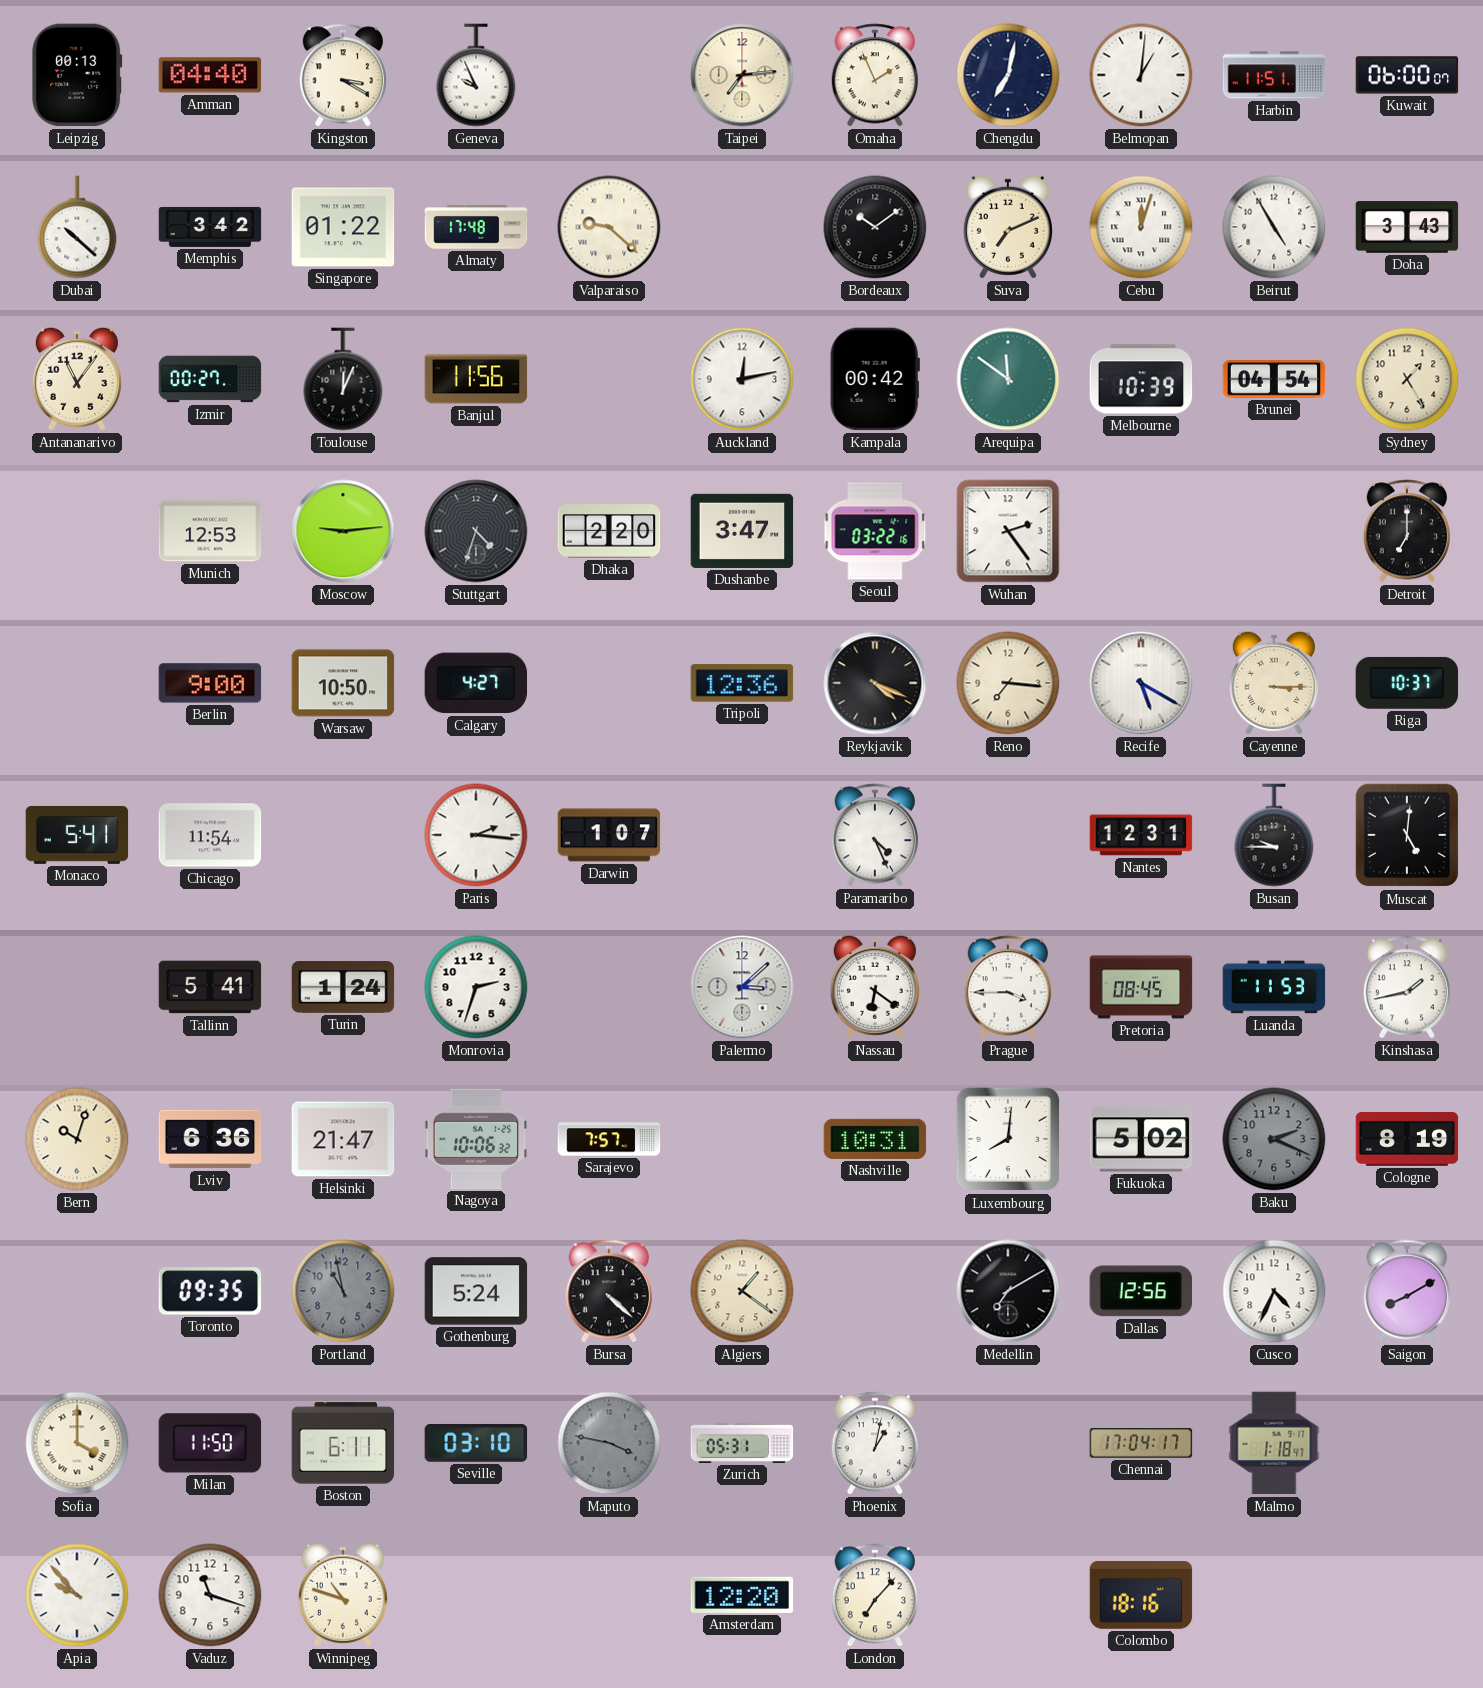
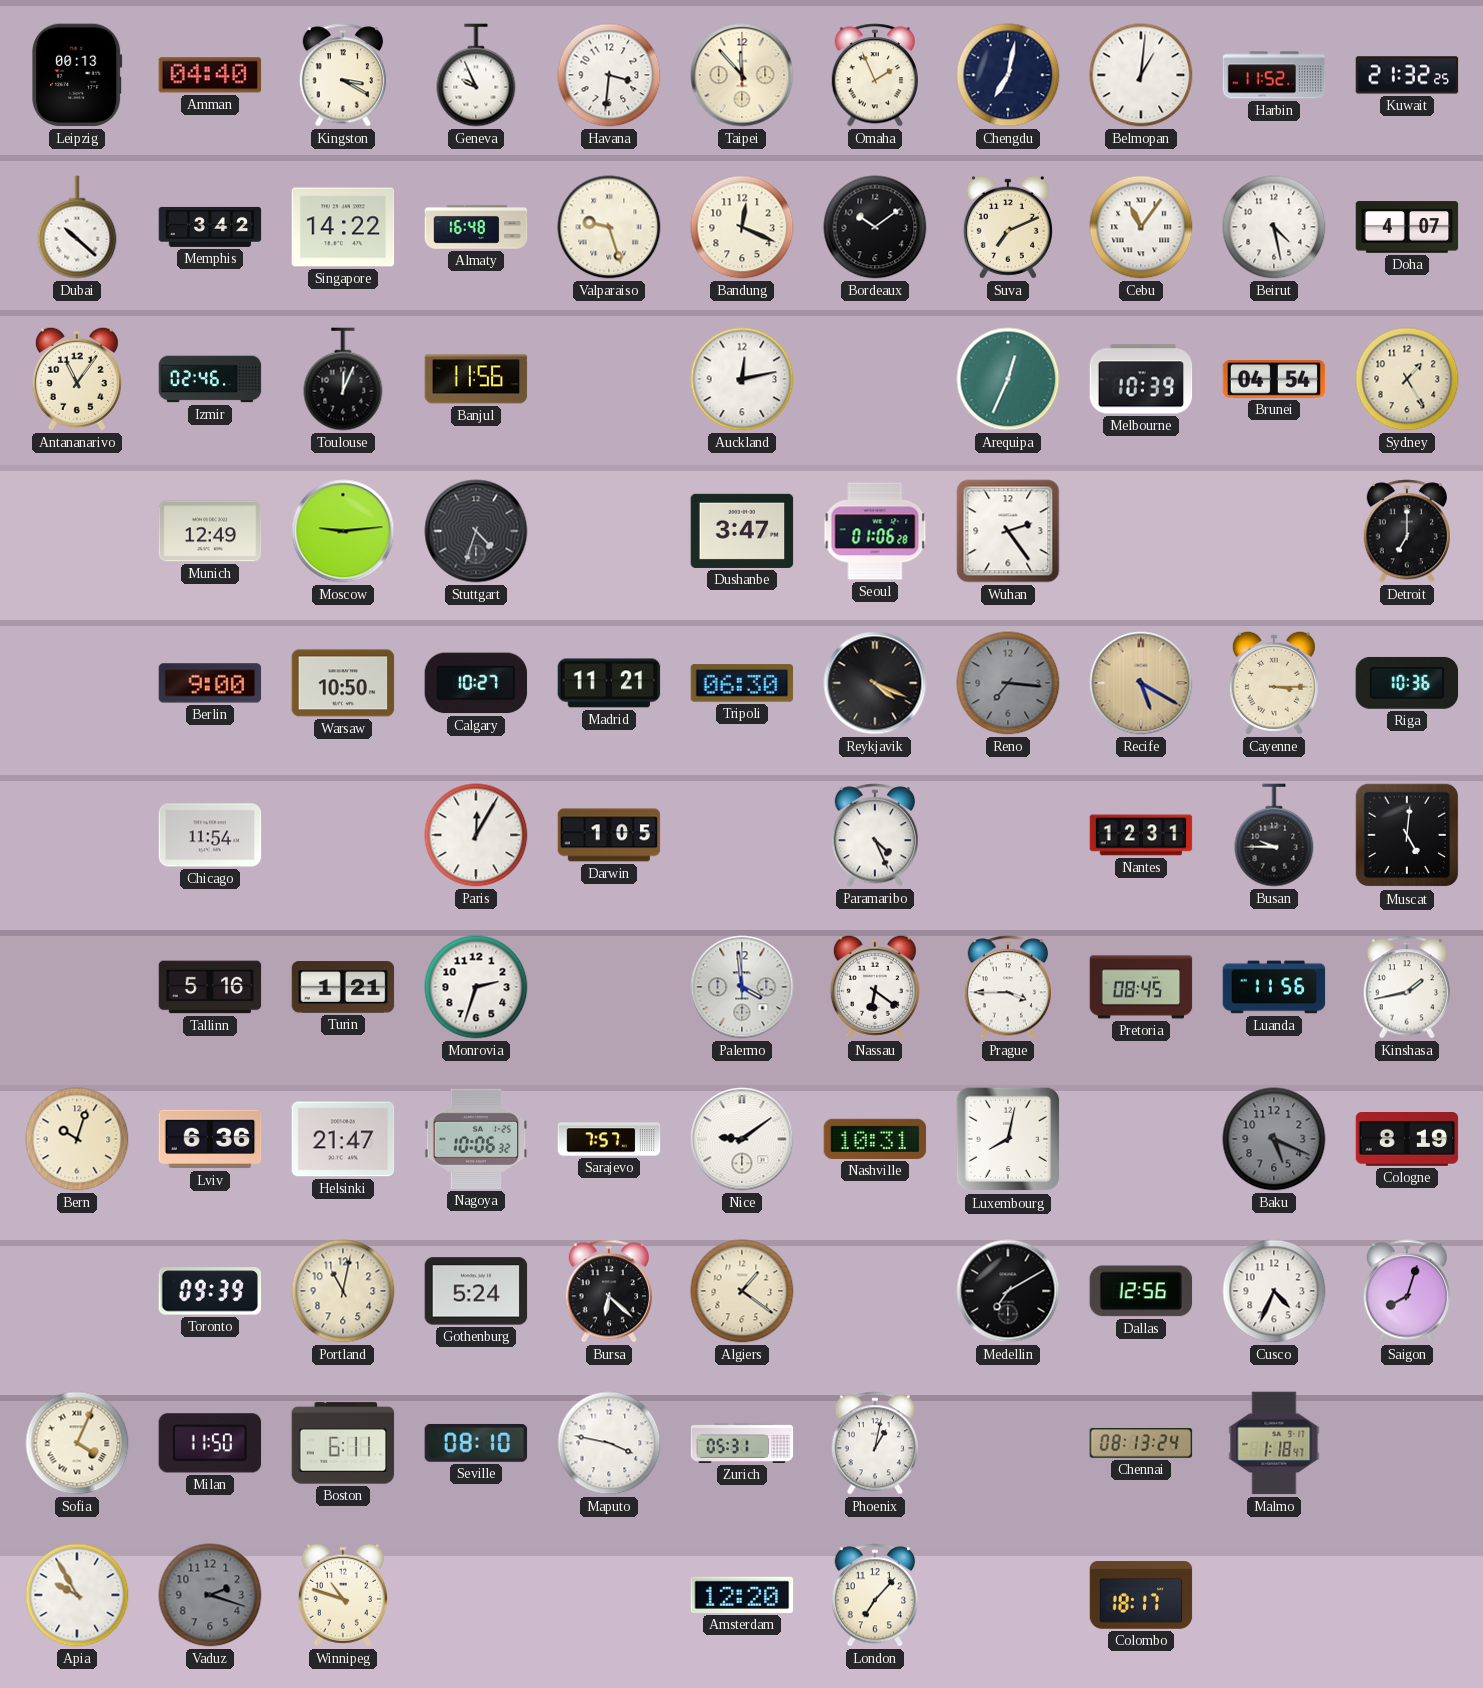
Havana: none -> 3:31
Taipei: 7:14 -> 11:53
Harbin: 11:51 -> 11:52
Kuwait: 06:00 -> 21:32
Singapore: 01:22 -> 14:22
Almaty: 17:48 -> 16:48
Valparaiso: 9:22 -> 9:27
Bandung: none -> 12:19
Cebu: 12:03 -> 11:06
Beirut: 4:55 -> 4:28
Doha: 3:43 -> 4:07
Izmir: 00:27 -> 02:46
Kampala: 00:42 -> none
Arequipa: 11:51 -> 12:34
Munich: 12:53 -> 12:49
Dhaka: 2:20 -> none
Seoul: 03:22 -> 01:06
Calgary: 4:27 -> 10:27
Madrid: none -> 11:21
Tripoli: 12:36 -> 06:30
Reno dial: cream -> grey
Recife dial: white -> champagne
Riga: 10:37 -> 10:36
Monaco: 5:41 -> none
Paris: 2:16 -> 12:05
Darwin: 1:07 -> 1:05
Tallinn: 5:41 -> 5:16
Turin: 1:24 -> 1:21
Palermo: 3:08 -> 3:59
Luanda: 11:53 -> 11:56
Nice: none -> 9:09
Luxembourg: 8:01 -> 8:02
Fukuoka: 5:02 -> none
Baku: 2:19 -> 5:19
Toronto: 09:35 -> 09:39
Portland: 10:58 -> 11:02
Portland dial: grey -> cream
Bursa: 4:22 -> 6:22
Saigon: 8:10 -> 8:03
Sofia: 4:00 -> 4:04
Seville: 03:10 -> 08:10
Maputo dial: grey -> white
Chennai: 17:04 -> 08:13
Apia: 9:53 -> 9:55
Vaduz: 11:18 -> 2:18
Vaduz dial: white -> grey
Colombo: 18:16 -> 18:17
